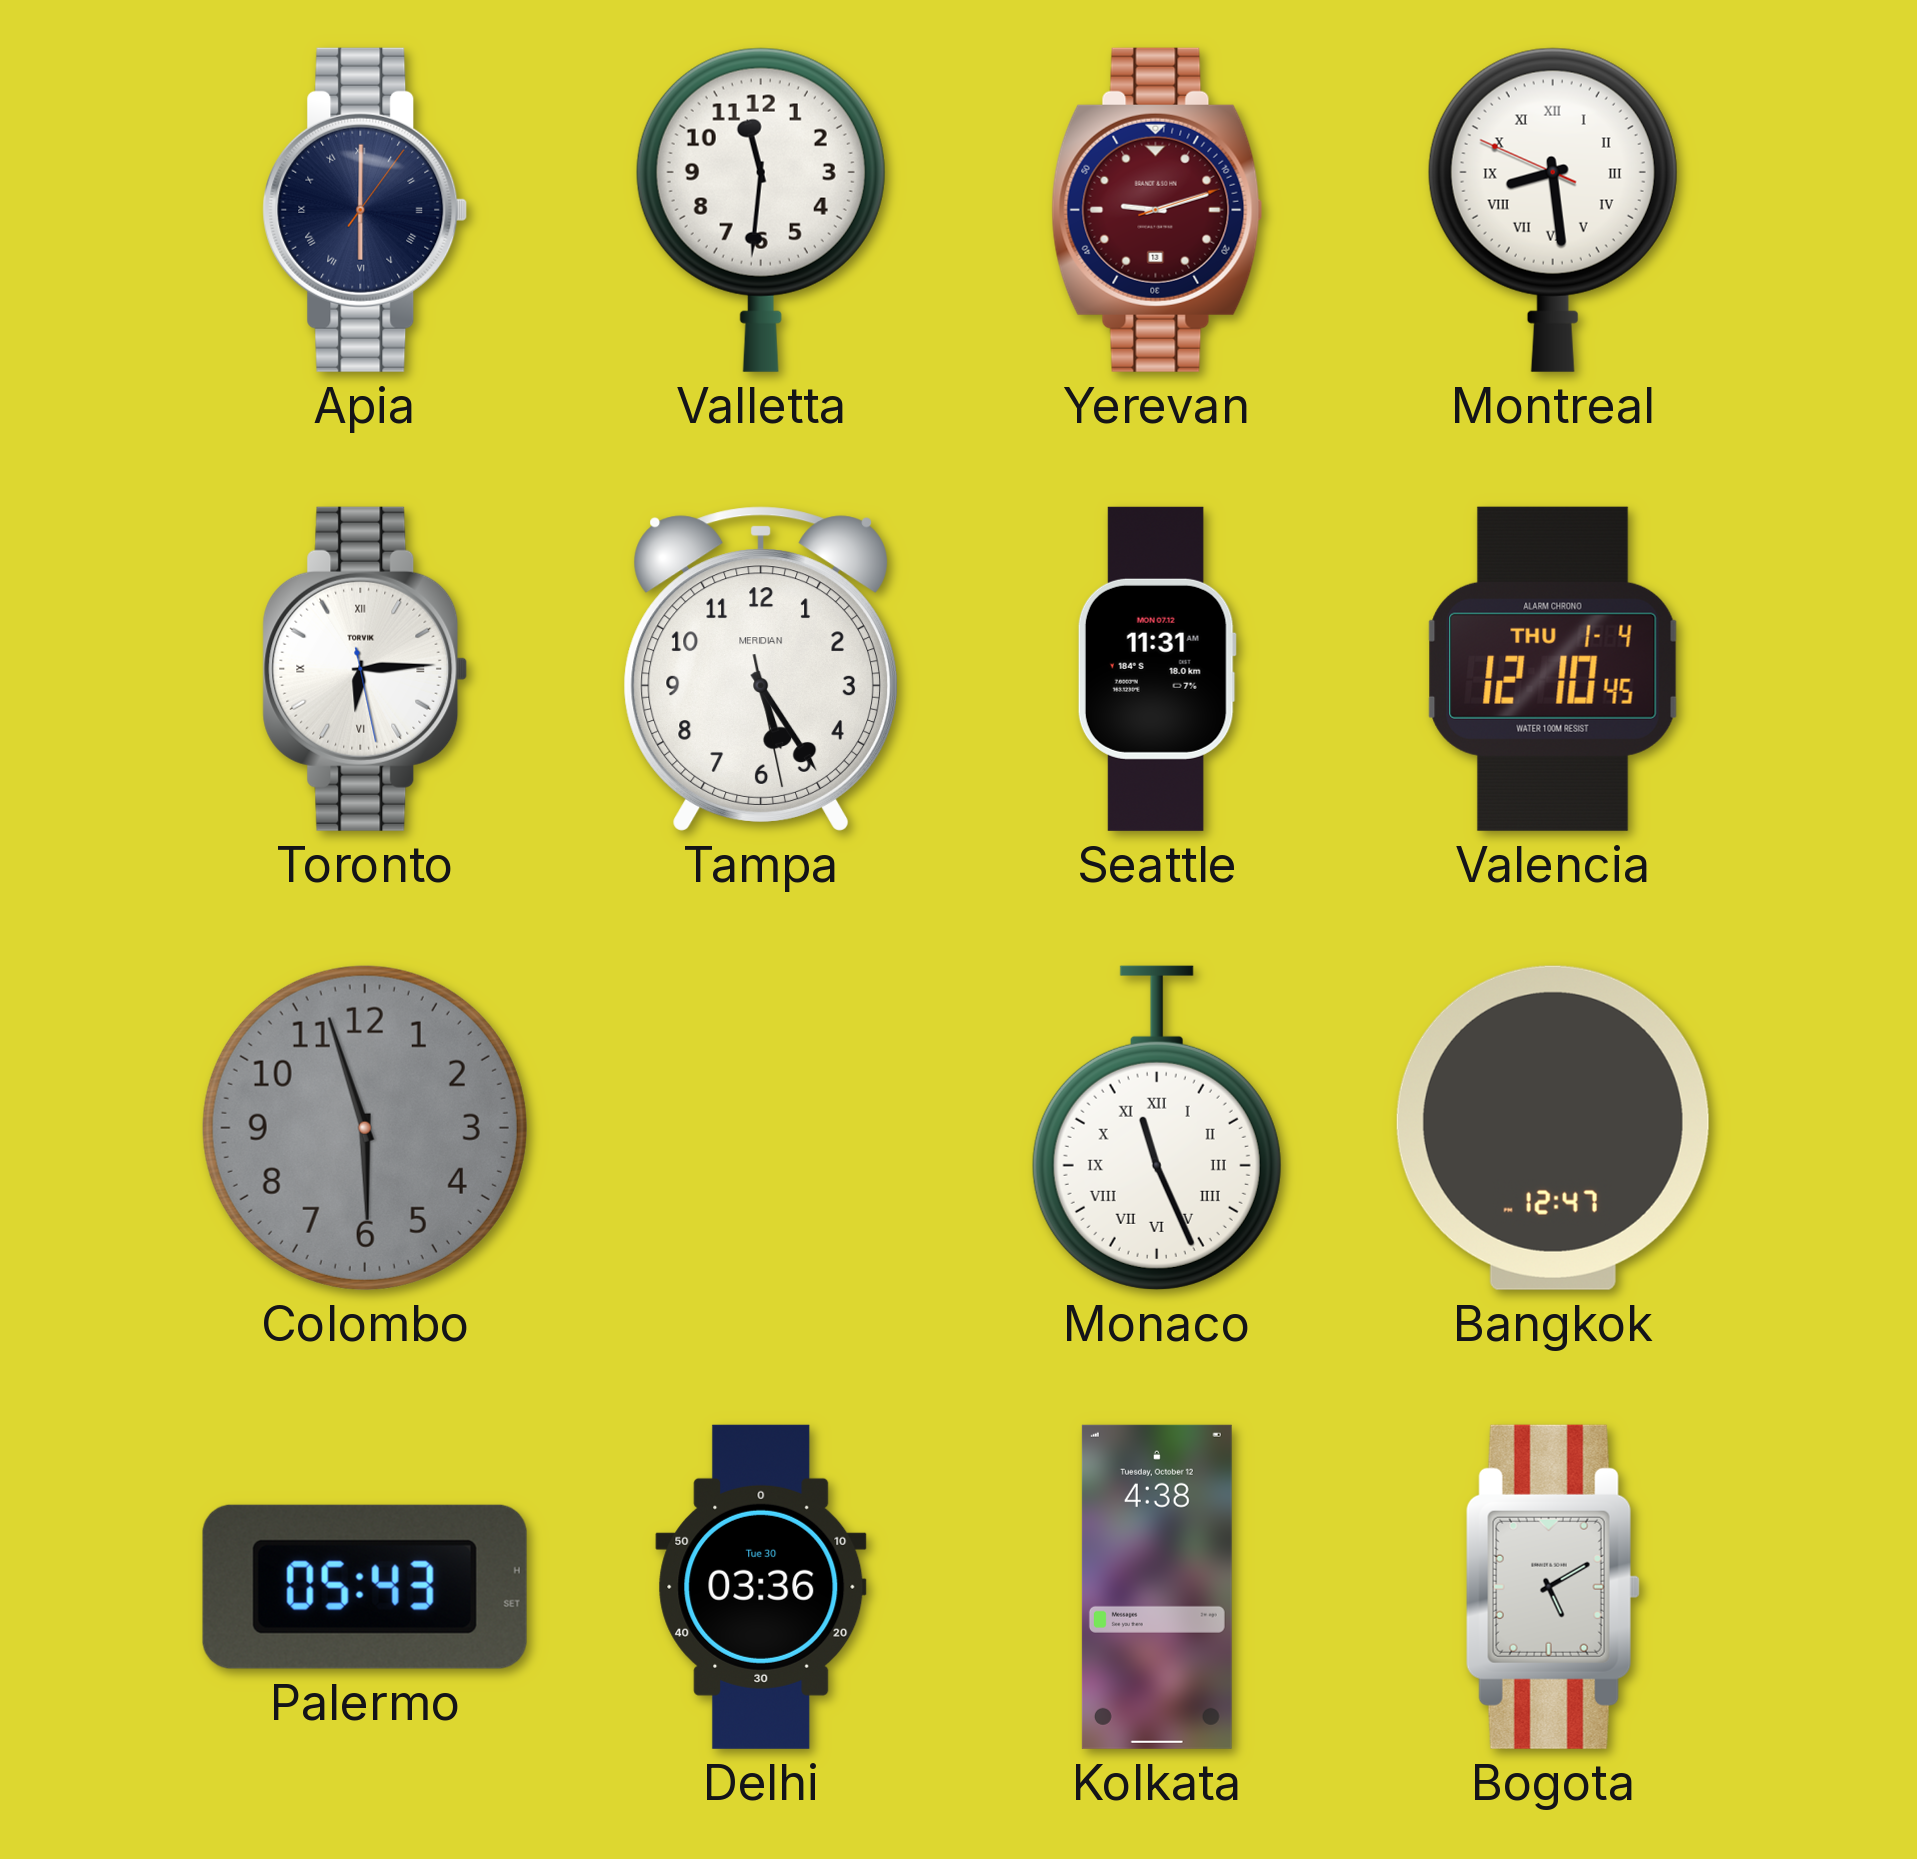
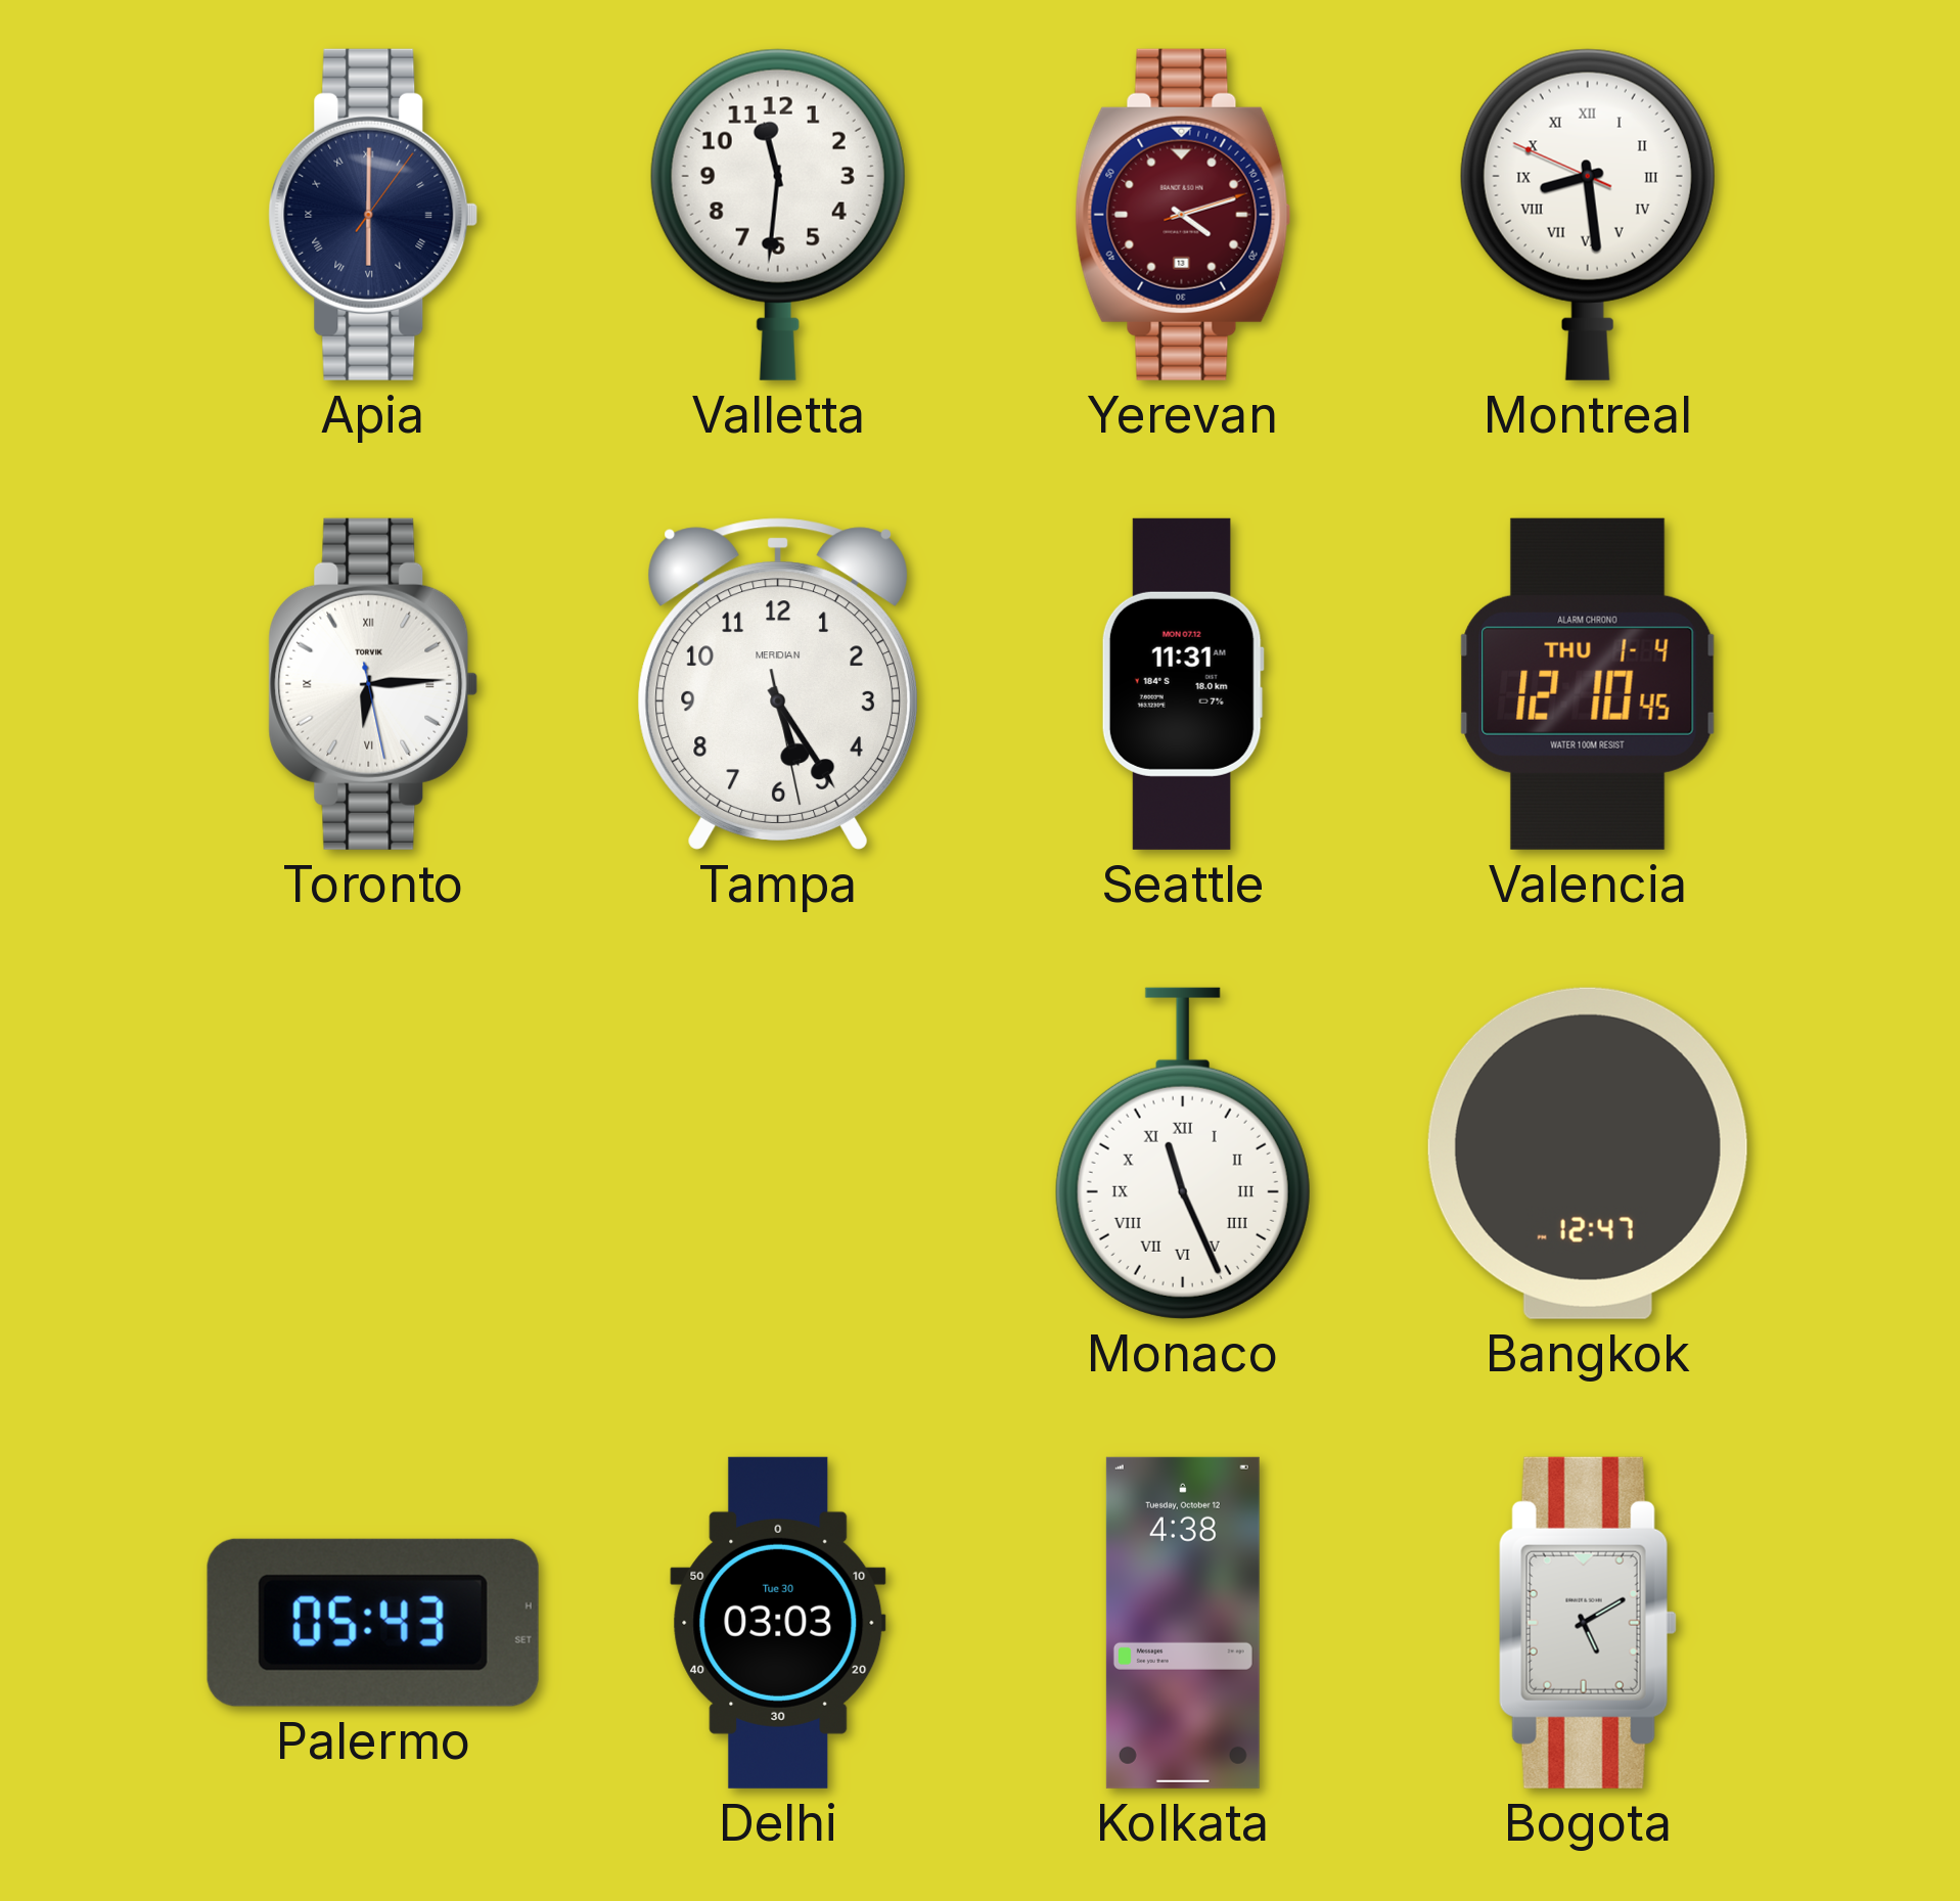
Yerevan: 9:12 -> 4:12
Colombo: 5:57 -> none
Delhi: 03:36 -> 03:03
